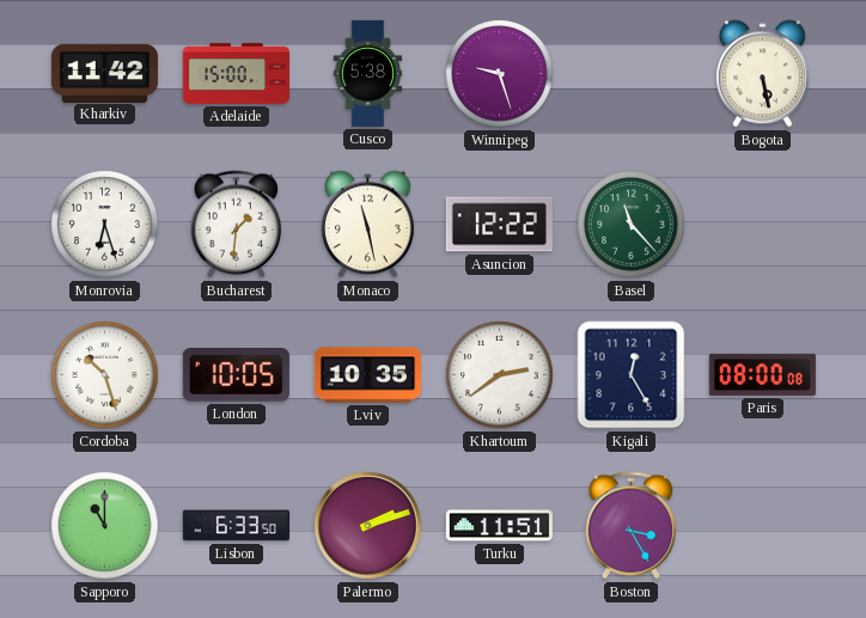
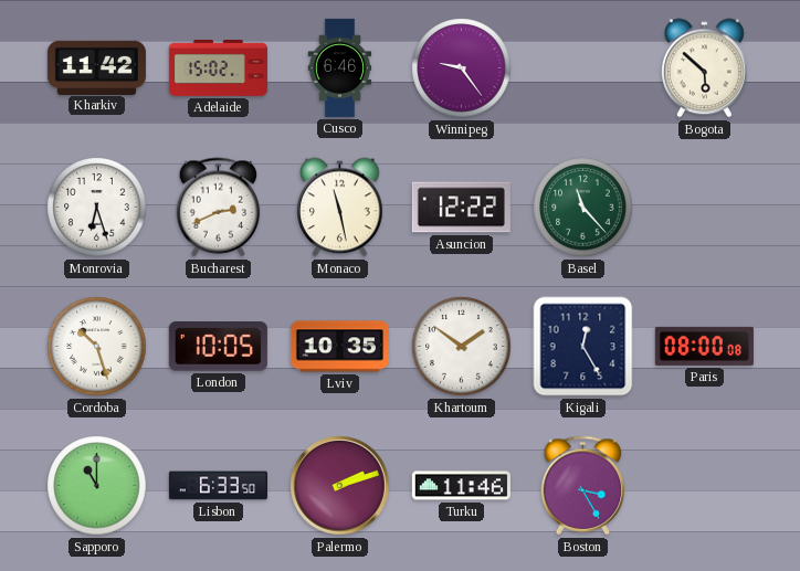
Adelaide: 15:00 -> 15:02
Cusco: 5:38 -> 6:46
Winnipeg: 9:27 -> 9:24
Bogota: 5:28 -> 5:52
Bucharest: 1:31 -> 2:41
Khartoum: 2:39 -> 1:51
Turku: 11:51 -> 11:46
